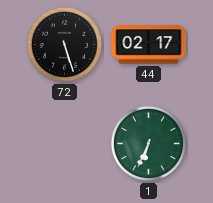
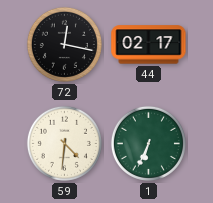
72: 5:27 -> 12:17
59: none -> 4:31
